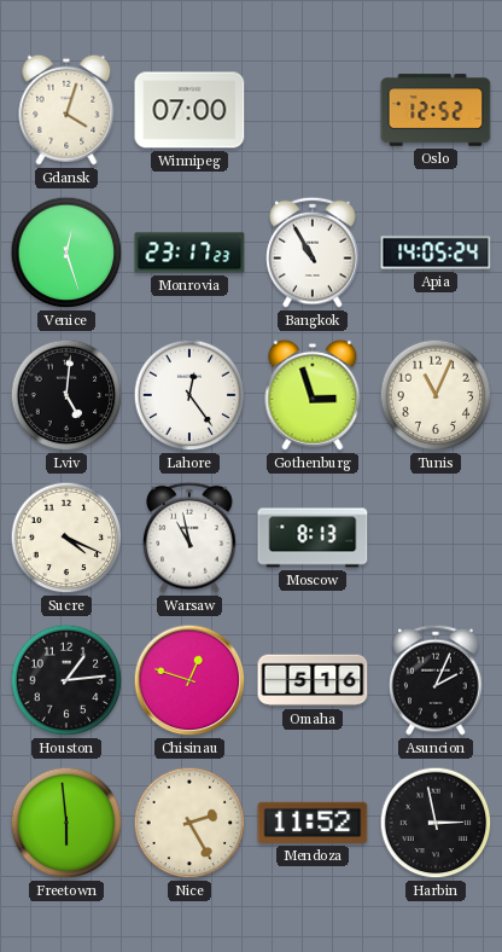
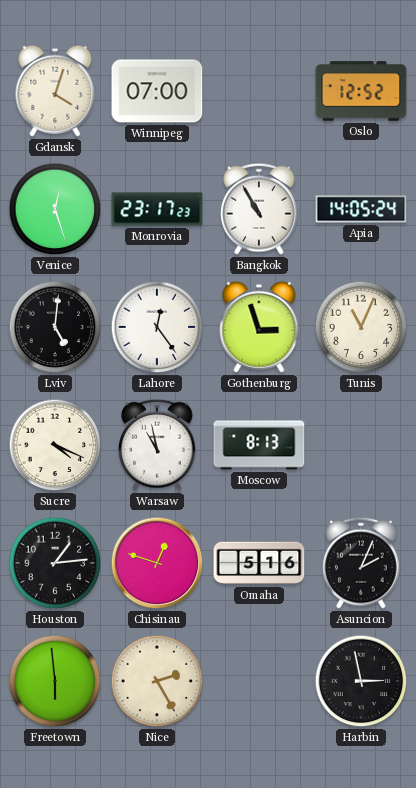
Mendoza: 11:52 -> none
